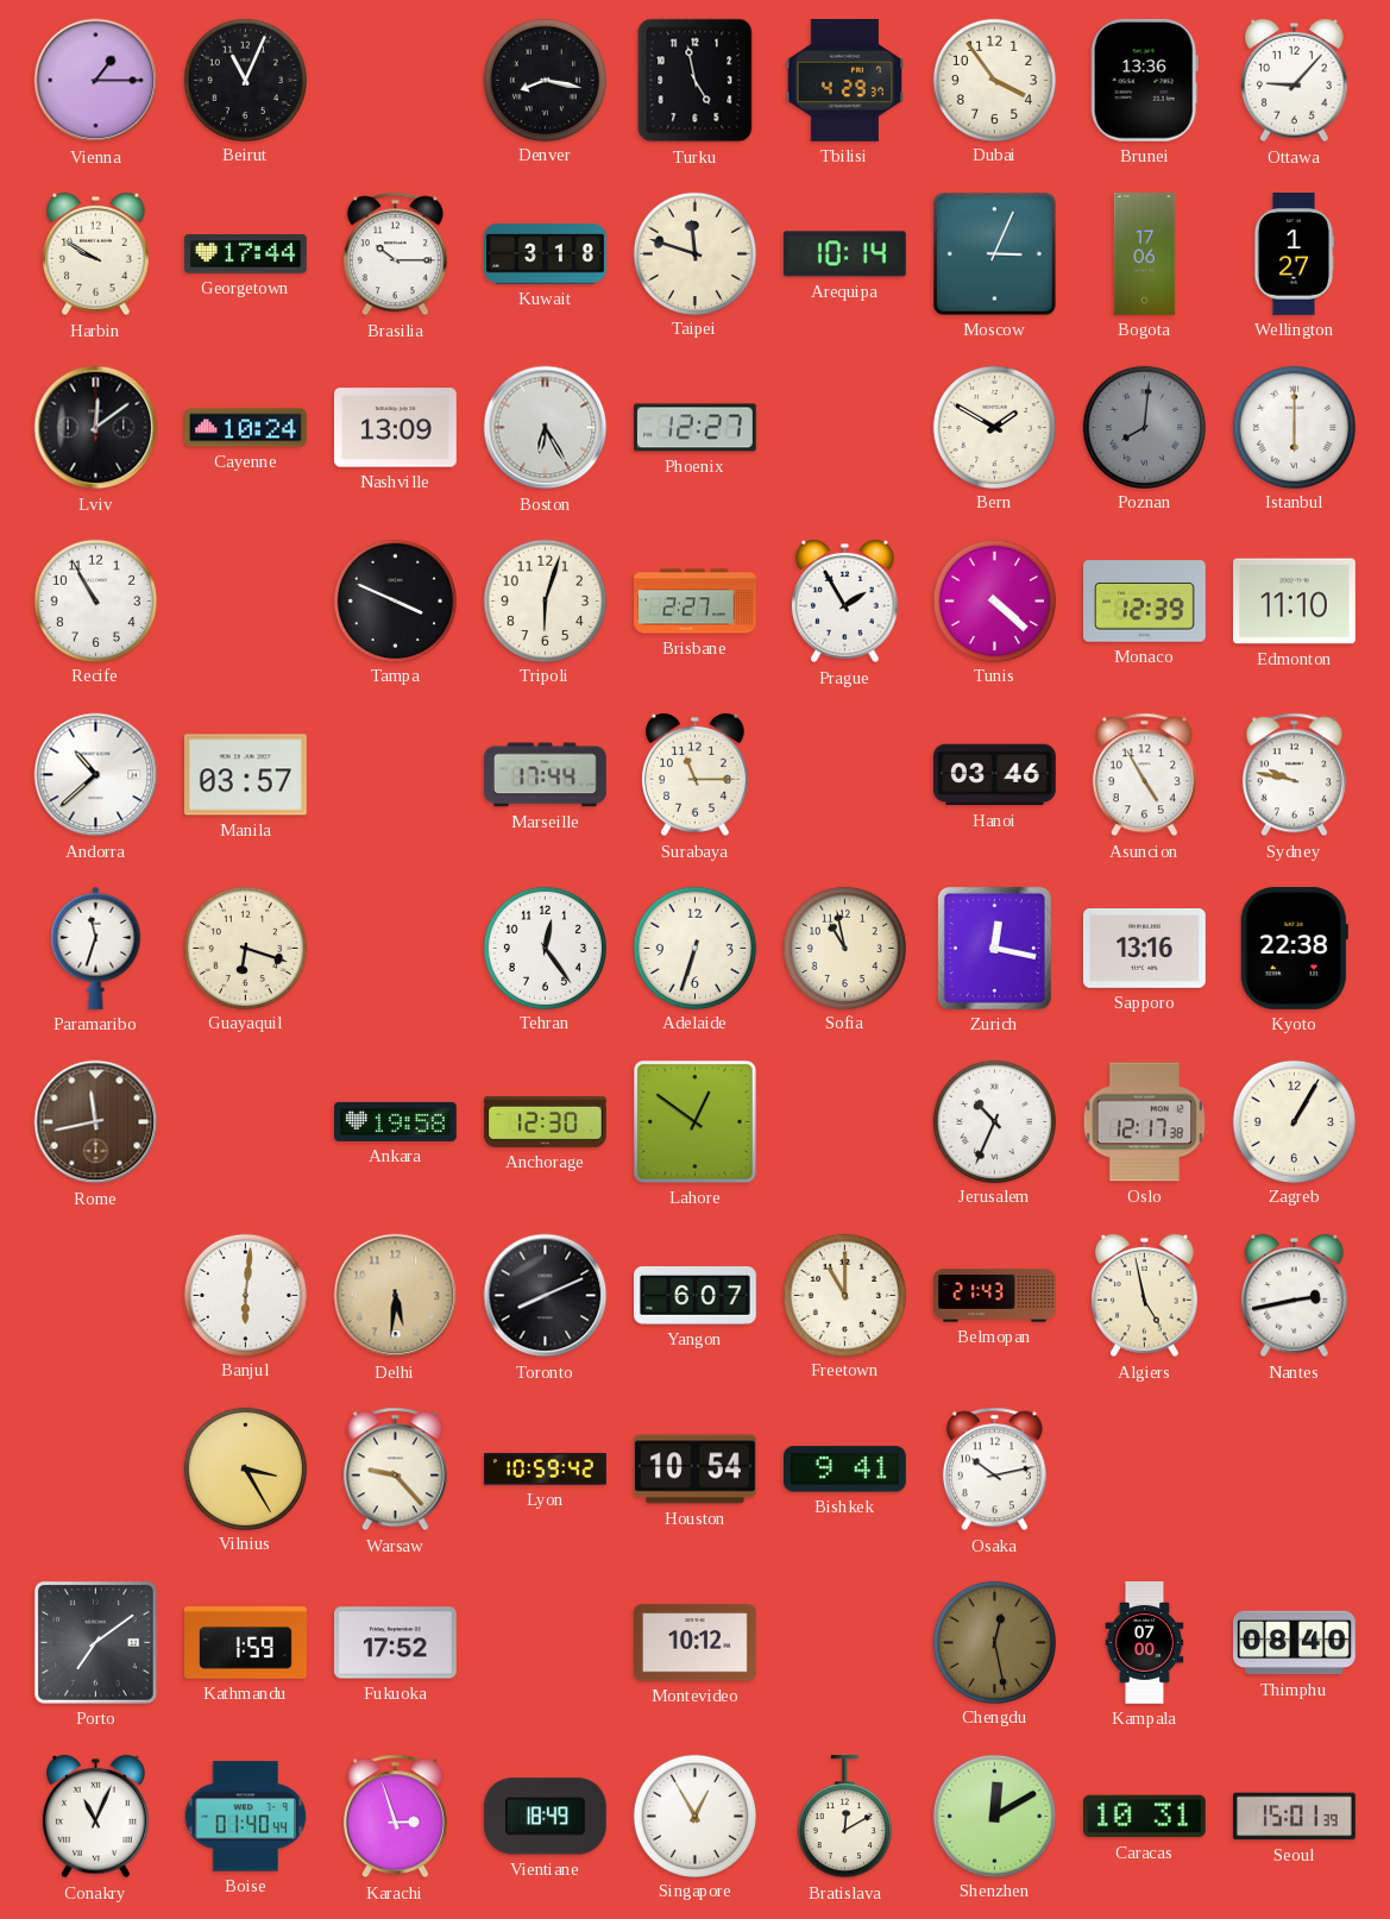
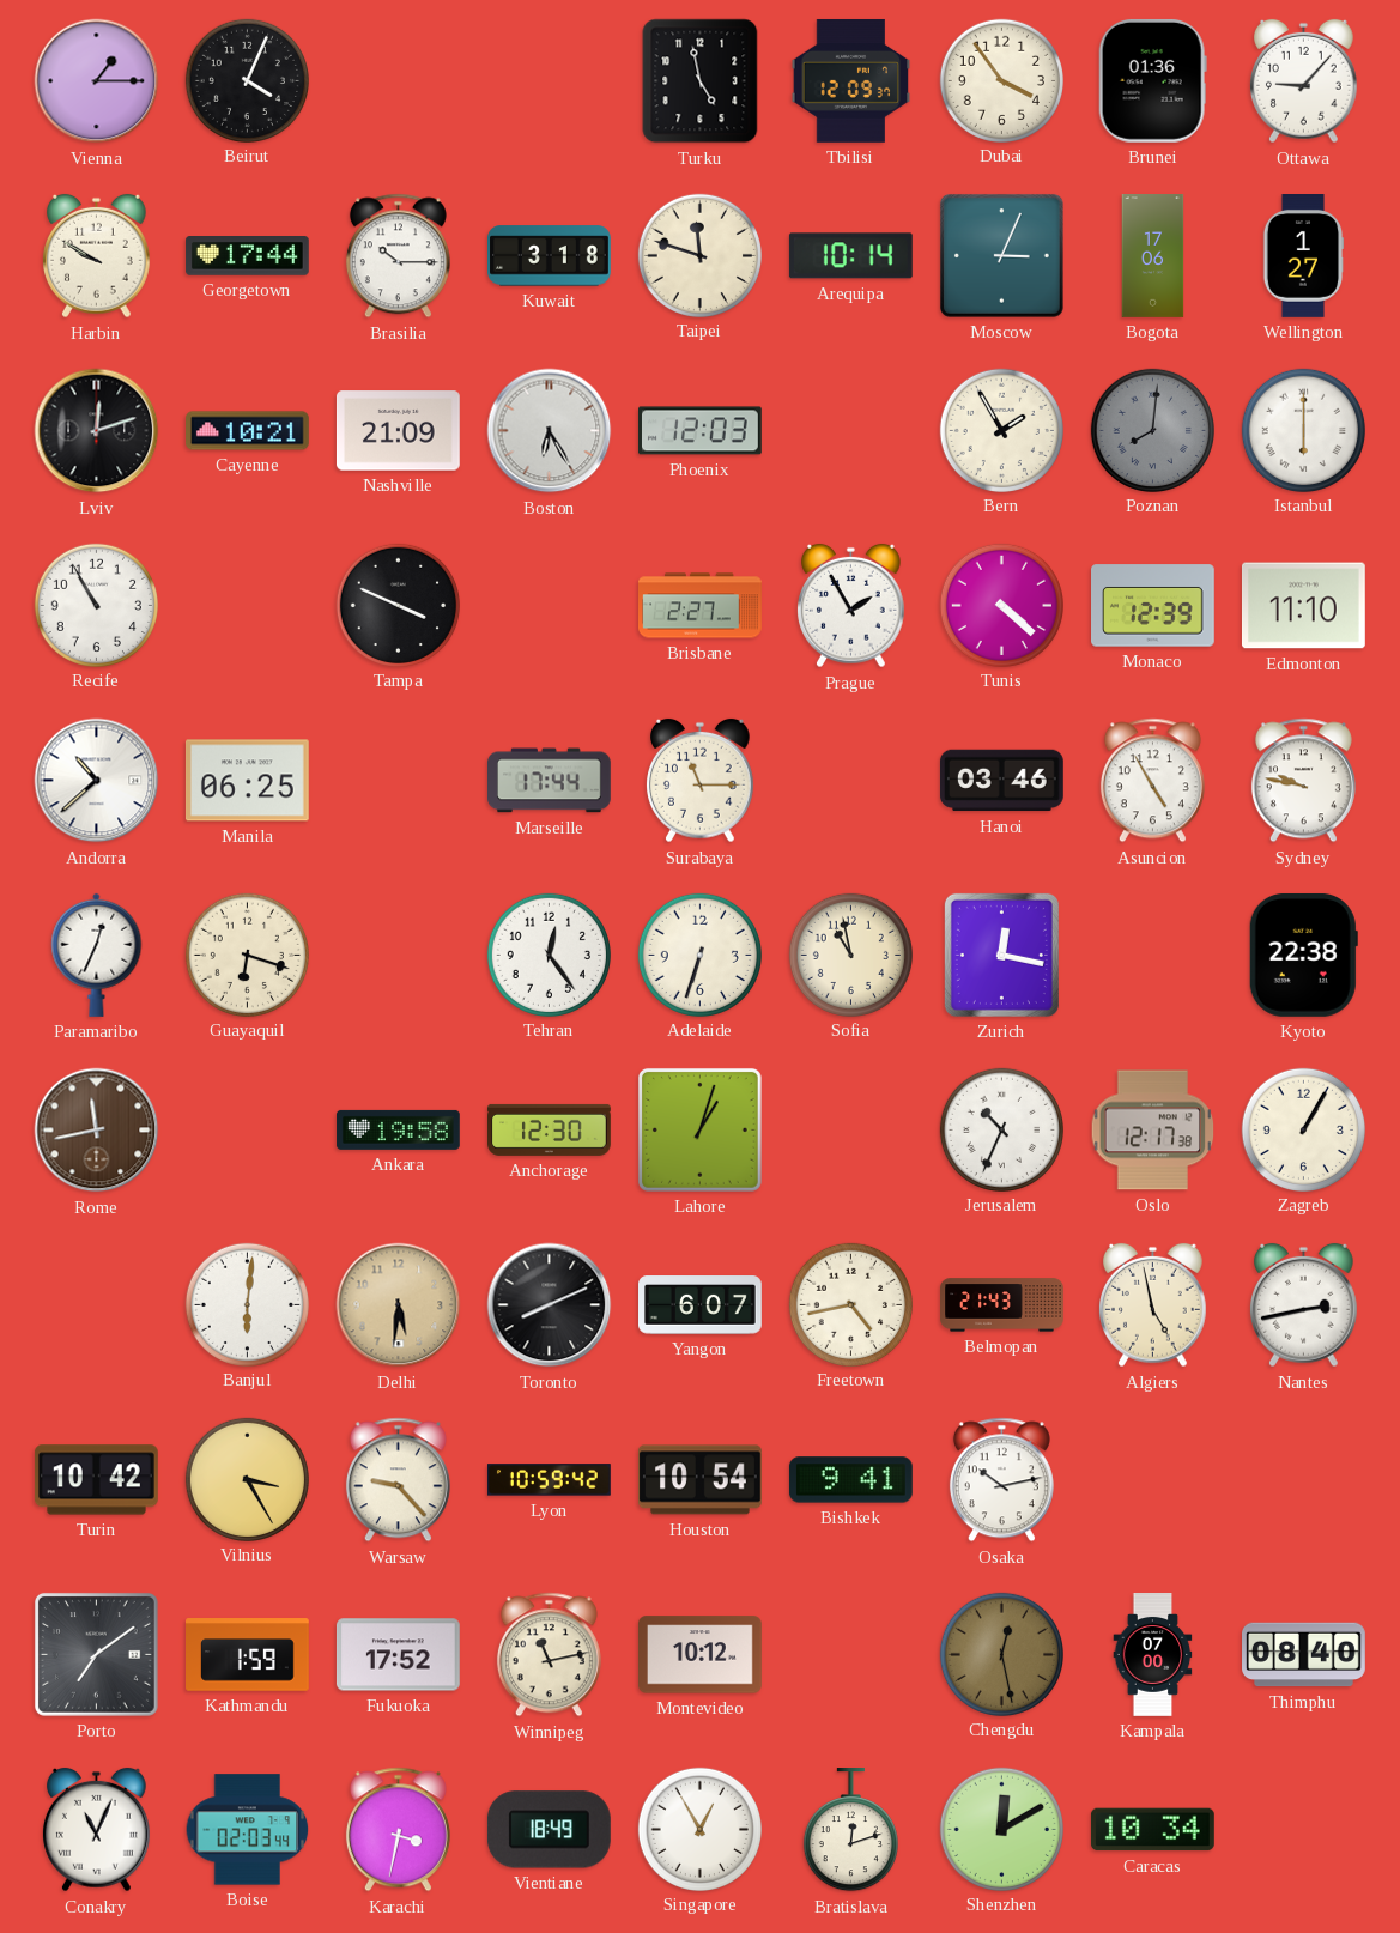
Beirut: 11:04 -> 4:04
Denver: 8:17 -> none
Tbilisi: 4:29 -> 12:09
Brunei: 13:36 -> 01:36
Lviv: 12:09 -> 12:12
Cayenne: 10:24 -> 10:21
Nashville: 13:09 -> 21:09
Phoenix: 12:27 -> 12:03
Bern: 1:50 -> 1:55
Tripoli: 6:03 -> none
Manila: 03:57 -> 06:25
Paramaribo: 11:33 -> 12:34
Sapporo: 13:16 -> none
Lahore: 12:51 -> 1:03
Freetown: 11:00 -> 4:43
Turin: none -> 10:42
Winnipeg: none -> 11:13
Boise: 01:40 -> 02:03
Karachi: 2:57 -> 3:32
Bratislava: 12:10 -> 12:12
Caracas: 10:31 -> 10:34
Seoul: 15:01 -> none
